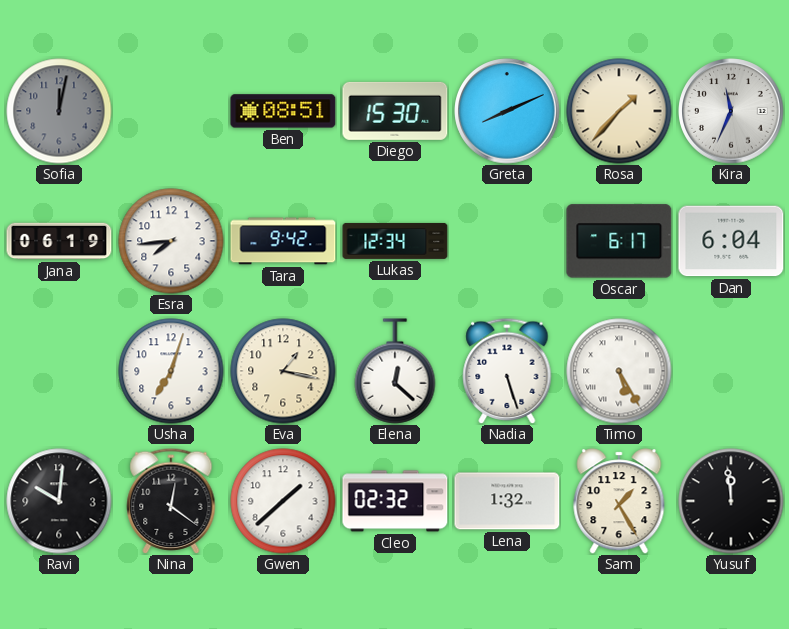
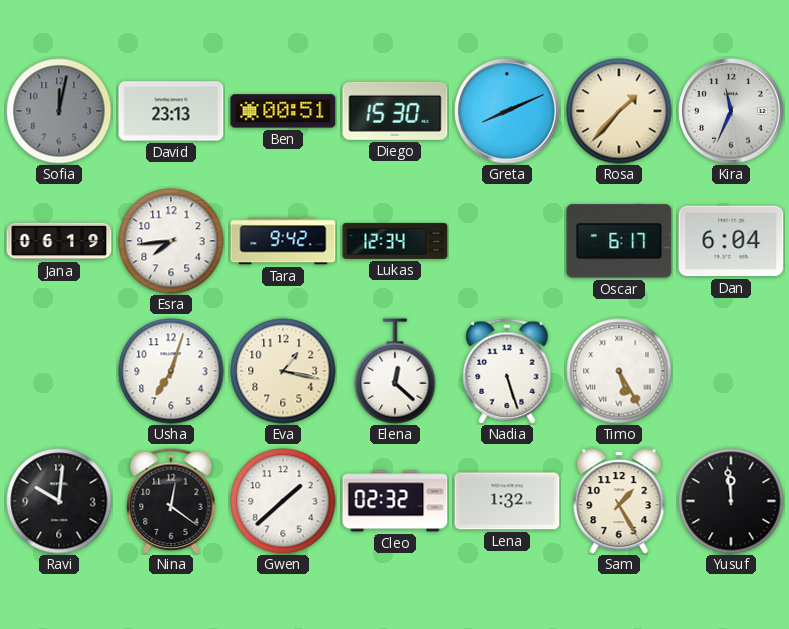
David: none -> 23:13
Ben: 08:51 -> 00:51
